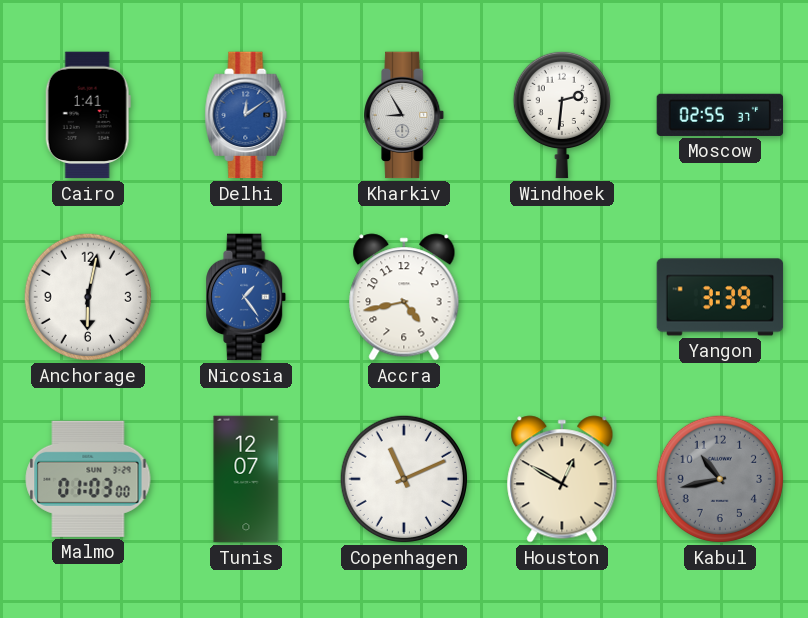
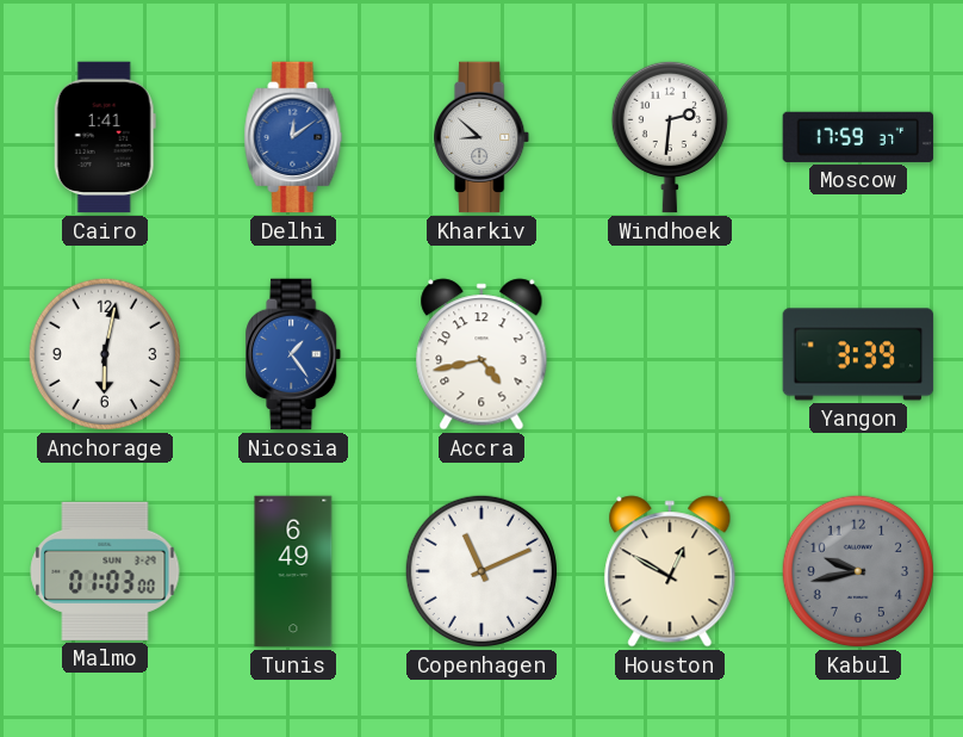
Kharkiv: 8:55 -> 8:52
Moscow: 02:55 -> 17:59
Tunis: 12:07 -> 6:49
Kabul: 10:43 -> 9:43
